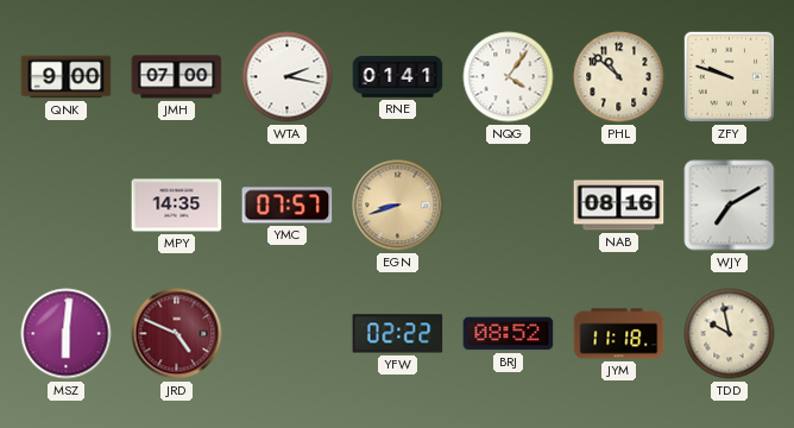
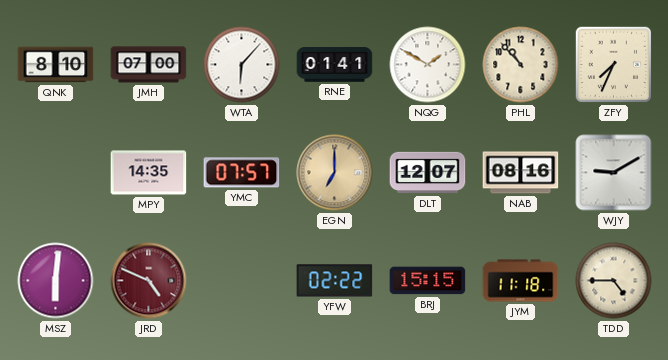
QNK: 9:00 -> 8:10
WTA: 2:17 -> 6:07
NQG: 4:06 -> 1:50
PHL: 10:52 -> 10:53
ZFY: 9:48 -> 7:34
EGN: 8:42 -> 7:00
DLT: none -> 12:07
WJY: 7:10 -> 9:10
BRJ: 08:52 -> 15:15
TDD: 9:58 -> 4:45
